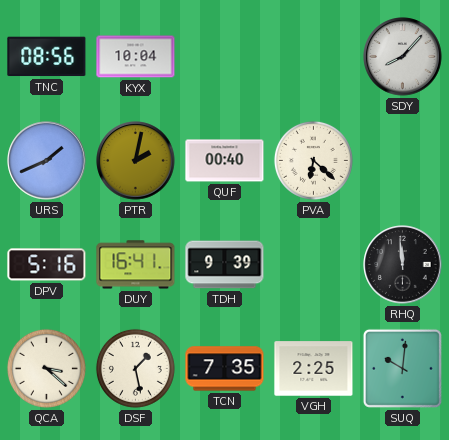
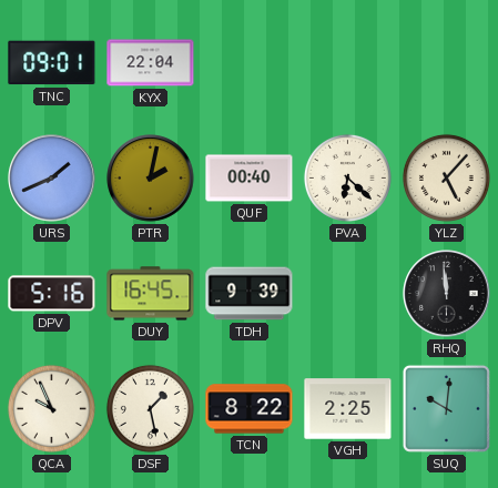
TNC: 08:56 -> 09:01
KYX: 10:04 -> 22:04
SDY: 8:07 -> none
YLZ: none -> 5:07
DUY: 16:41 -> 16:45
QCA: 3:22 -> 9:56
TCN: 7:35 -> 8:22
